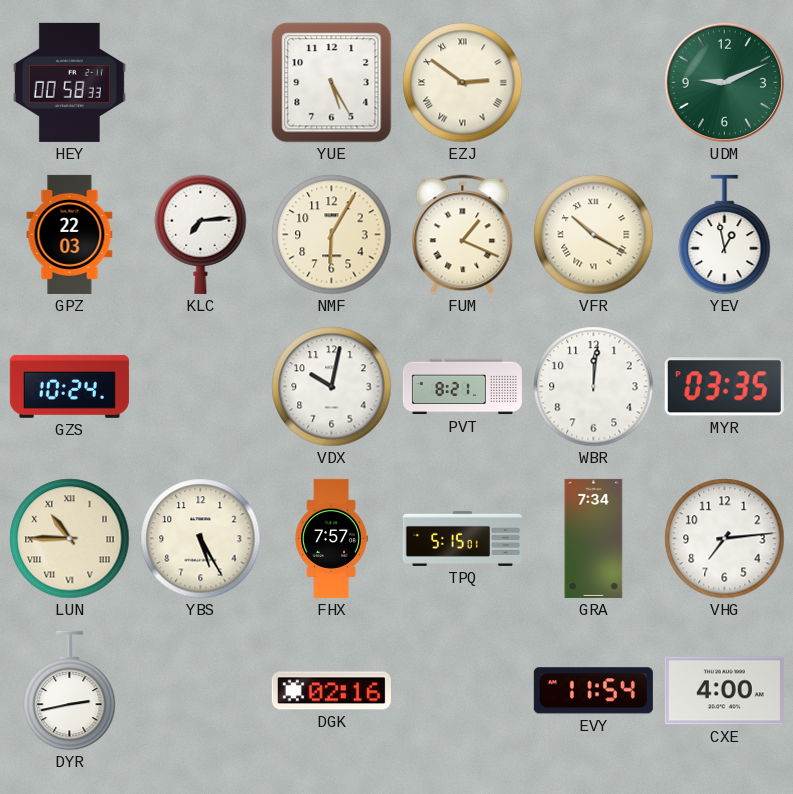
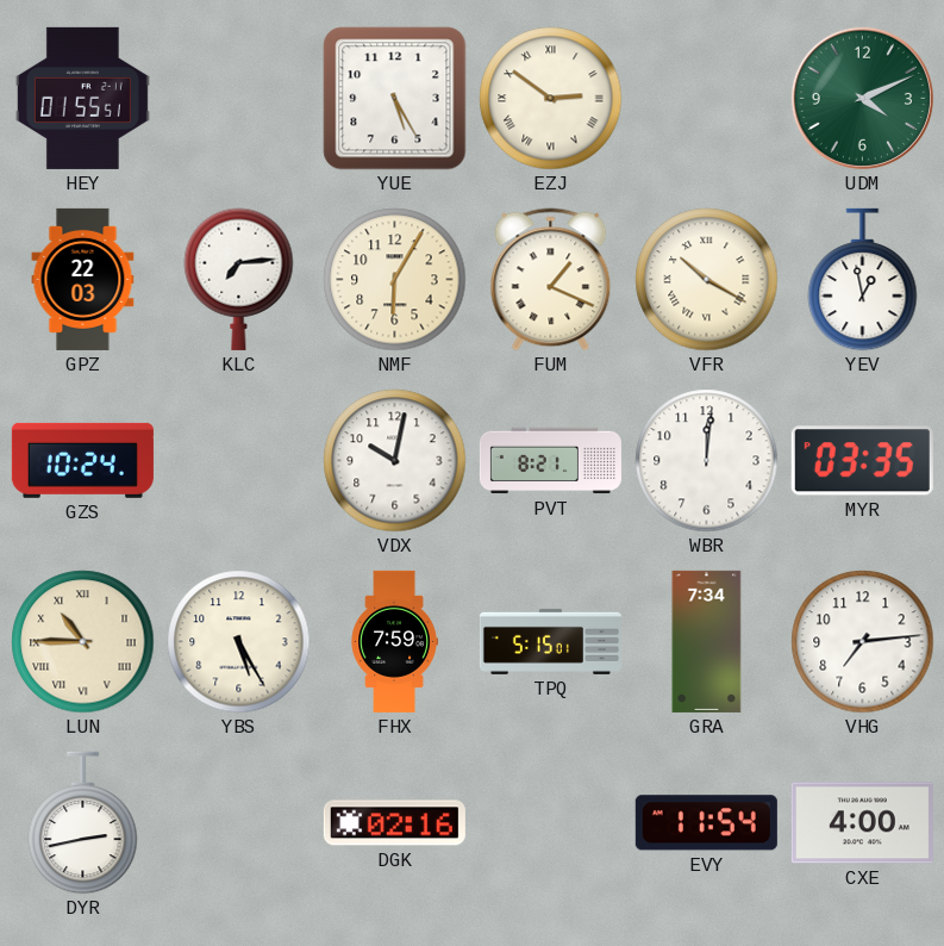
HEY: 00:58 -> 01:55
UDM: 9:11 -> 4:11
FHX: 7:57 -> 7:59
